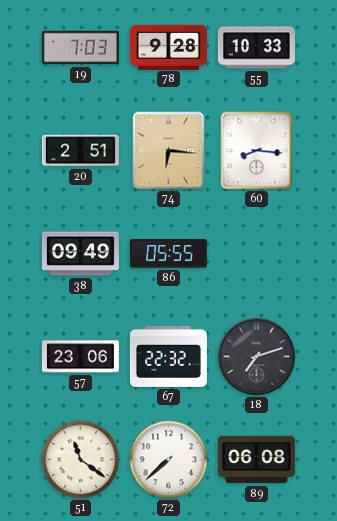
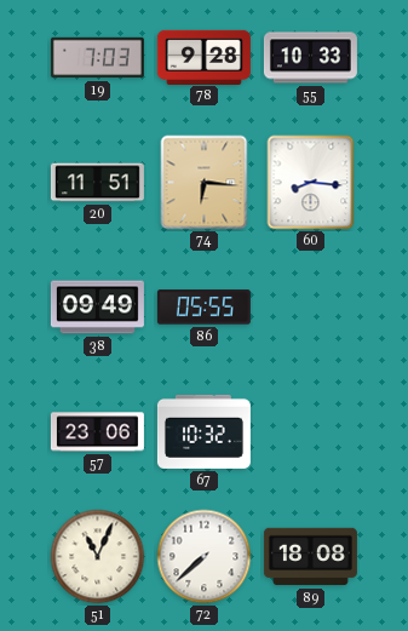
20: 2:51 -> 11:51
67: 22:32 -> 10:32
18: 7:12 -> none
51: 11:21 -> 11:04
89: 06:08 -> 18:08
